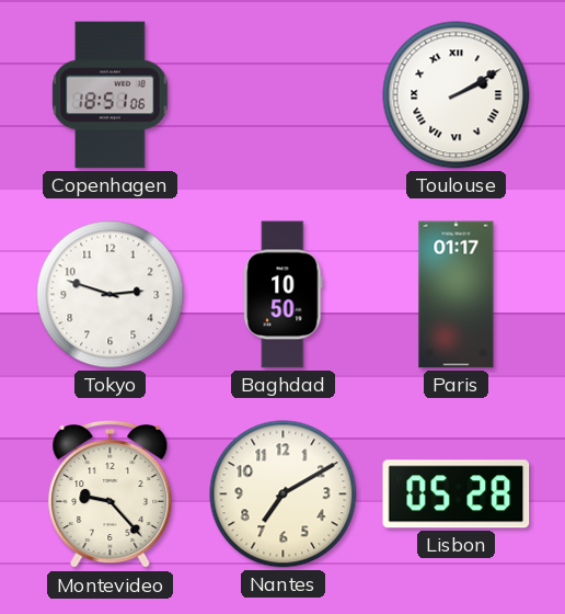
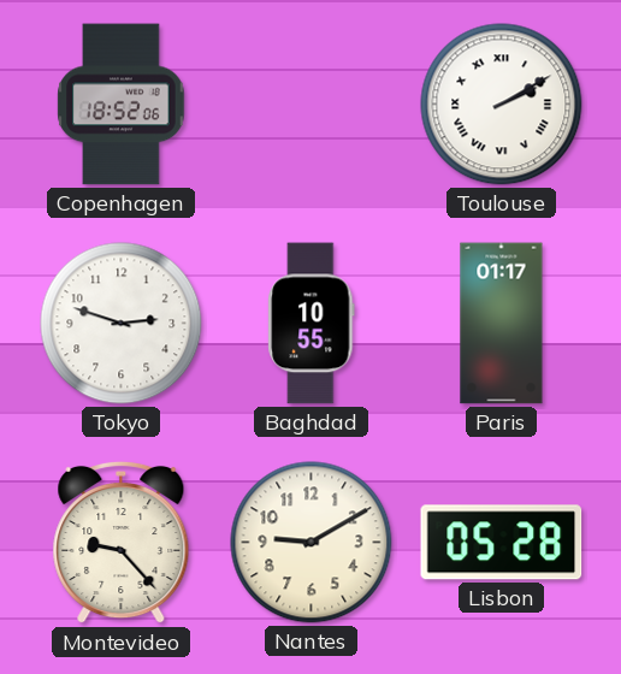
Copenhagen: 18:51 -> 18:52
Baghdad: 10:50 -> 10:55
Nantes: 7:10 -> 9:10
